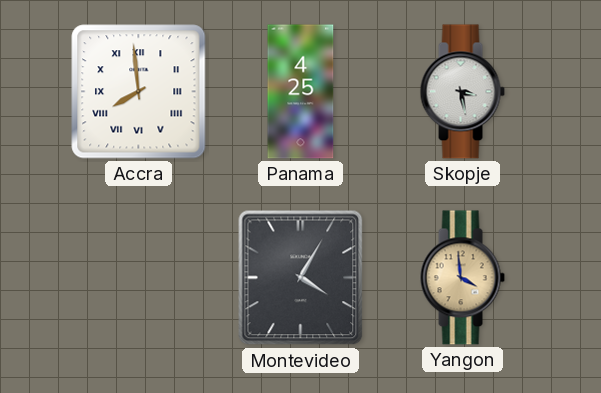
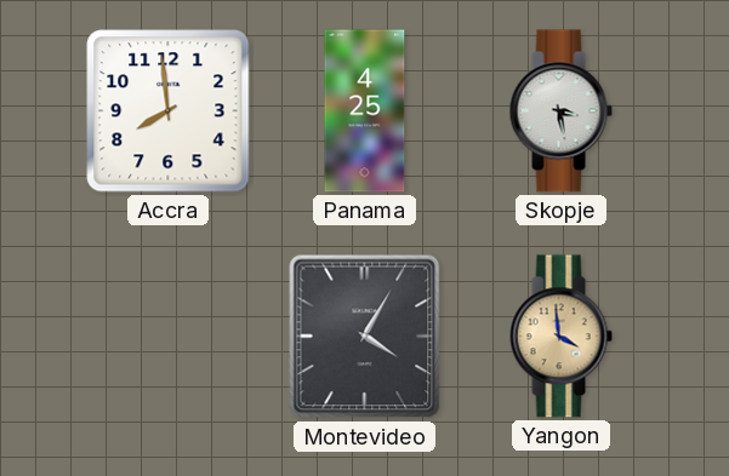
Accra numerals: Roman -> Arabic
